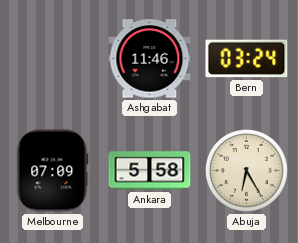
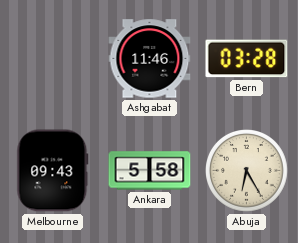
Bern: 03:24 -> 03:28
Melbourne: 07:09 -> 09:43
